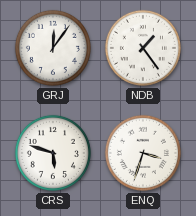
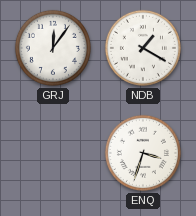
NDB: 1:24 -> 1:20
CRS: 5:48 -> none
